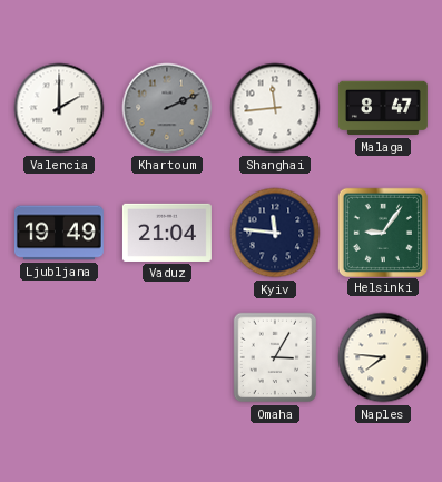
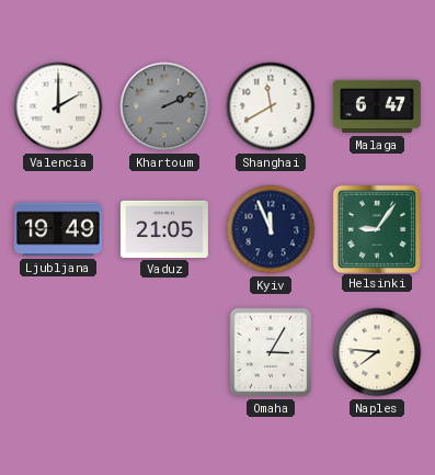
Shanghai: 11:44 -> 11:40
Malaga: 8:47 -> 6:47
Vaduz: 21:04 -> 21:05
Kyiv: 11:46 -> 11:56
